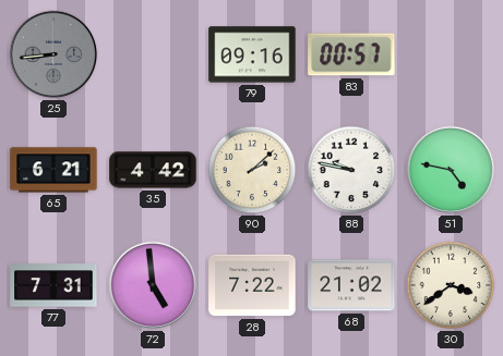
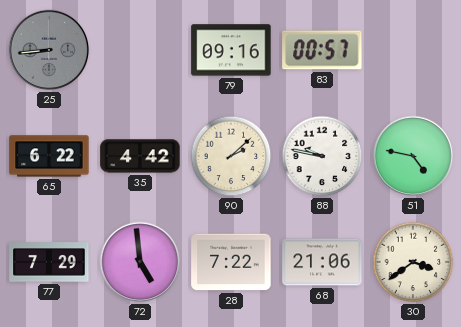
65: 6:21 -> 6:22
77: 7:31 -> 7:29
68: 21:02 -> 21:06
